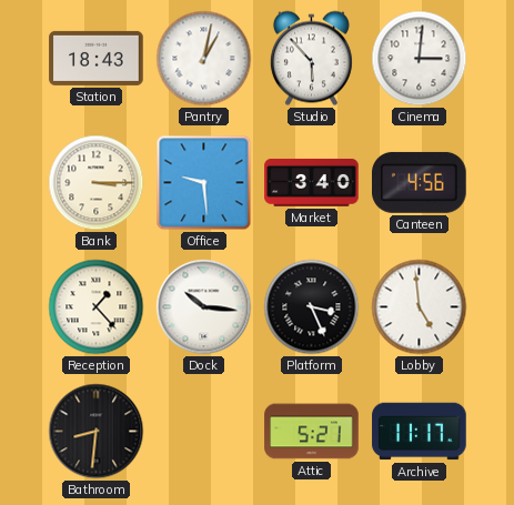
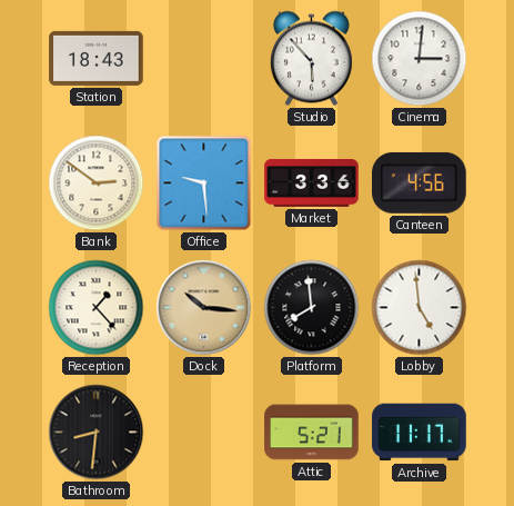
Pantry: 1:02 -> none
Bank: 3:15 -> 2:51
Market: 3:40 -> 3:36
Dock dial: white -> champagne
Platform: 3:26 -> 7:59
